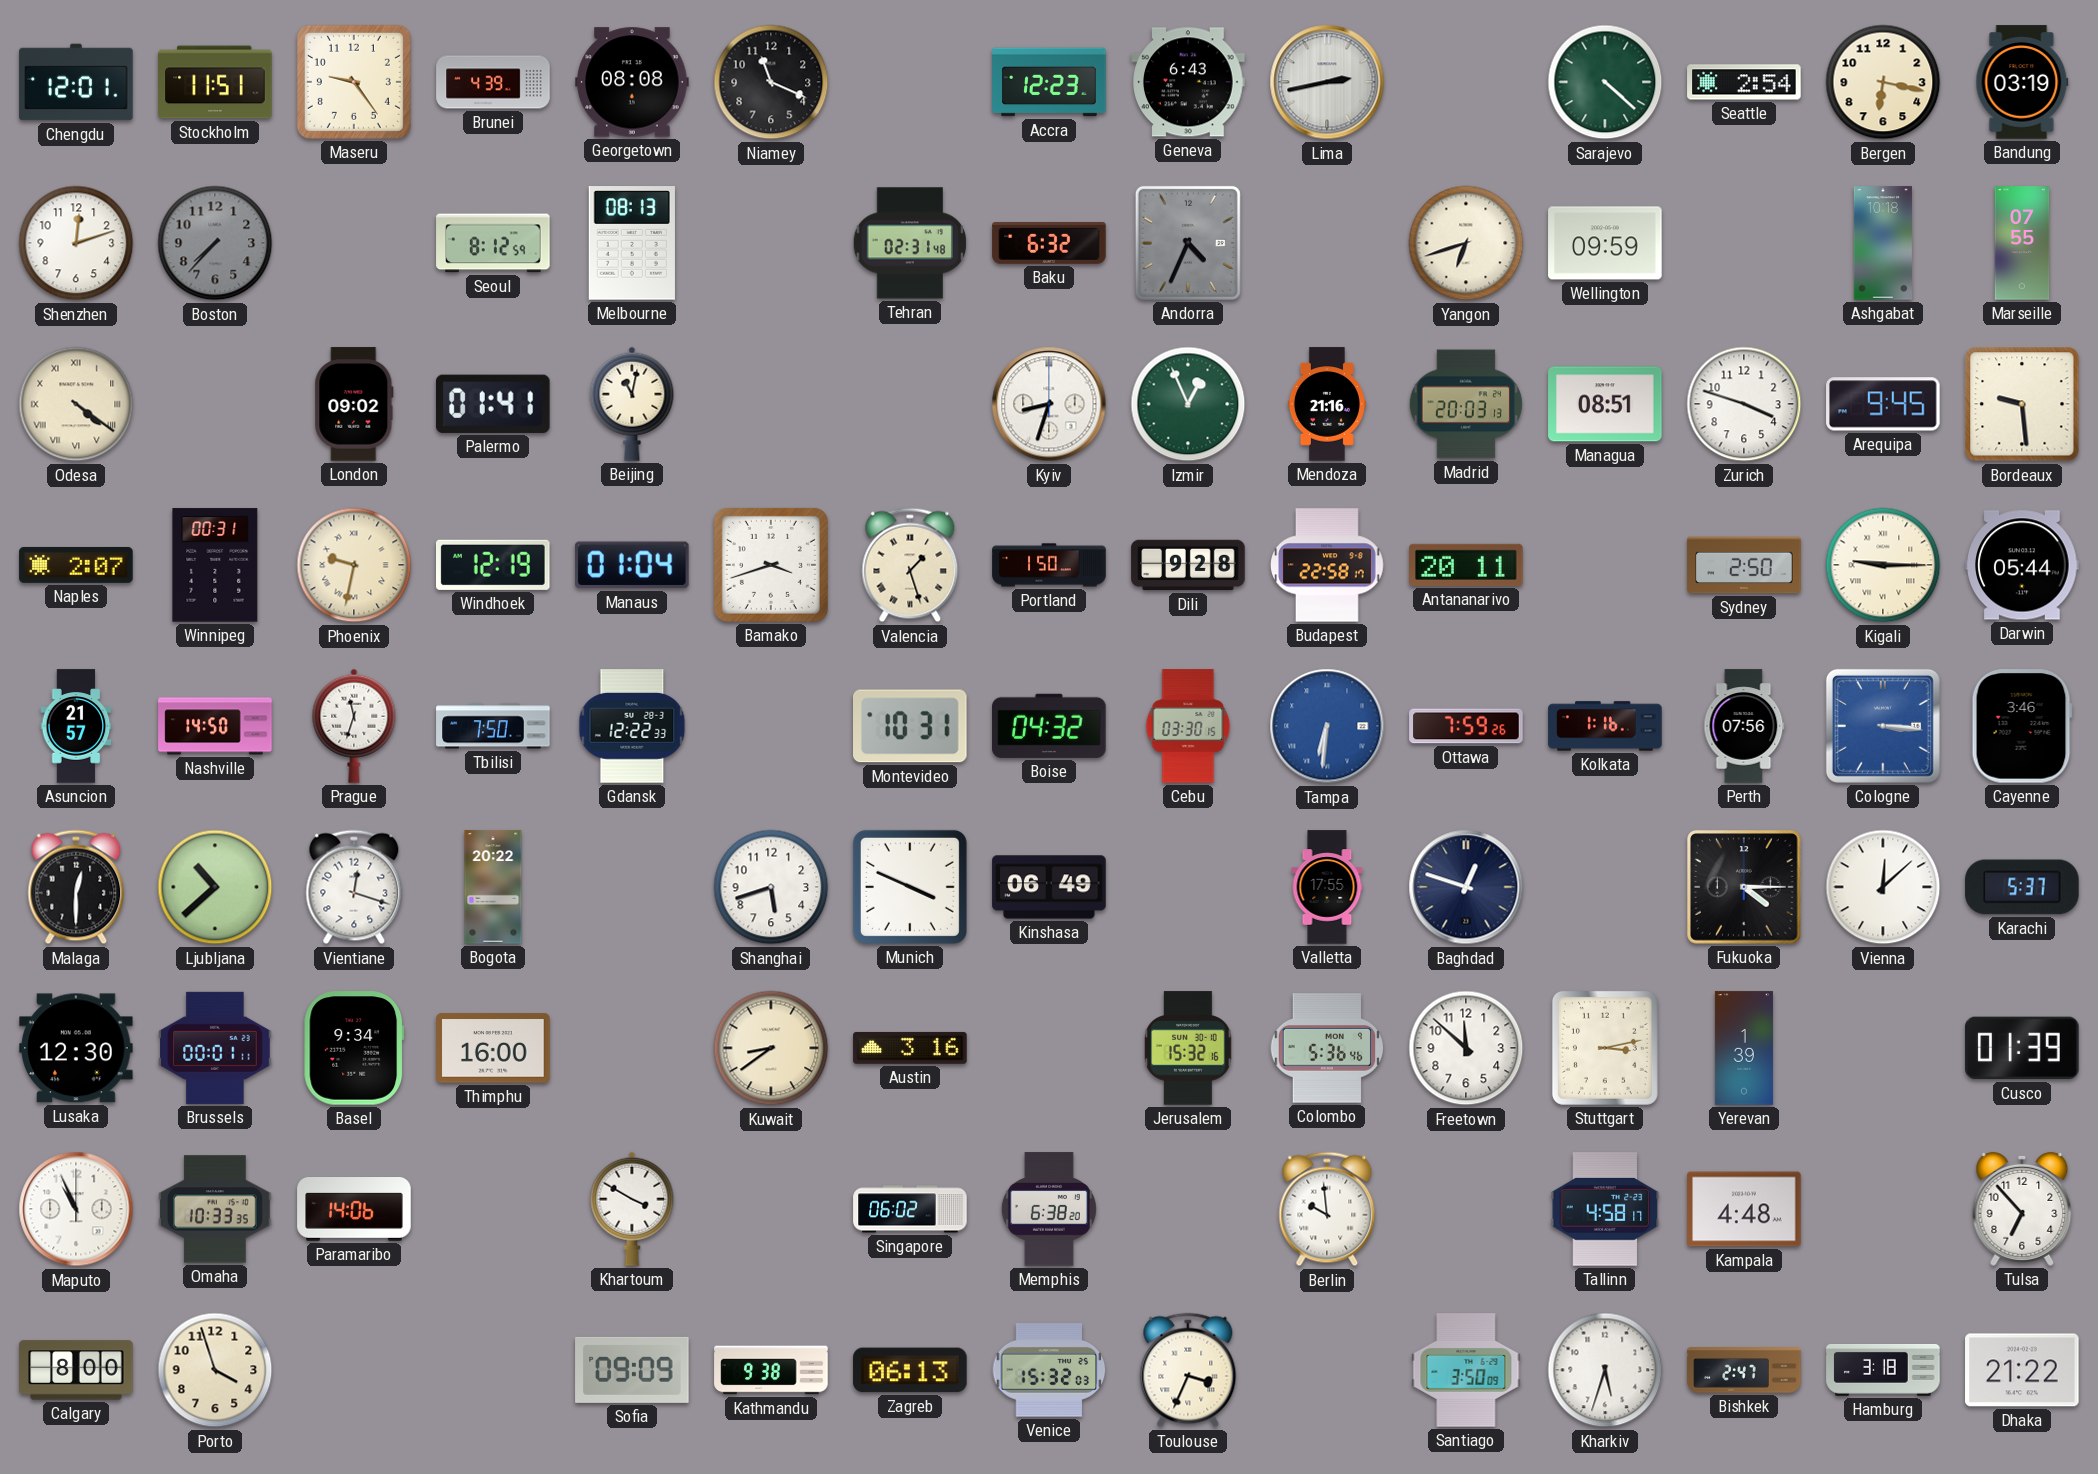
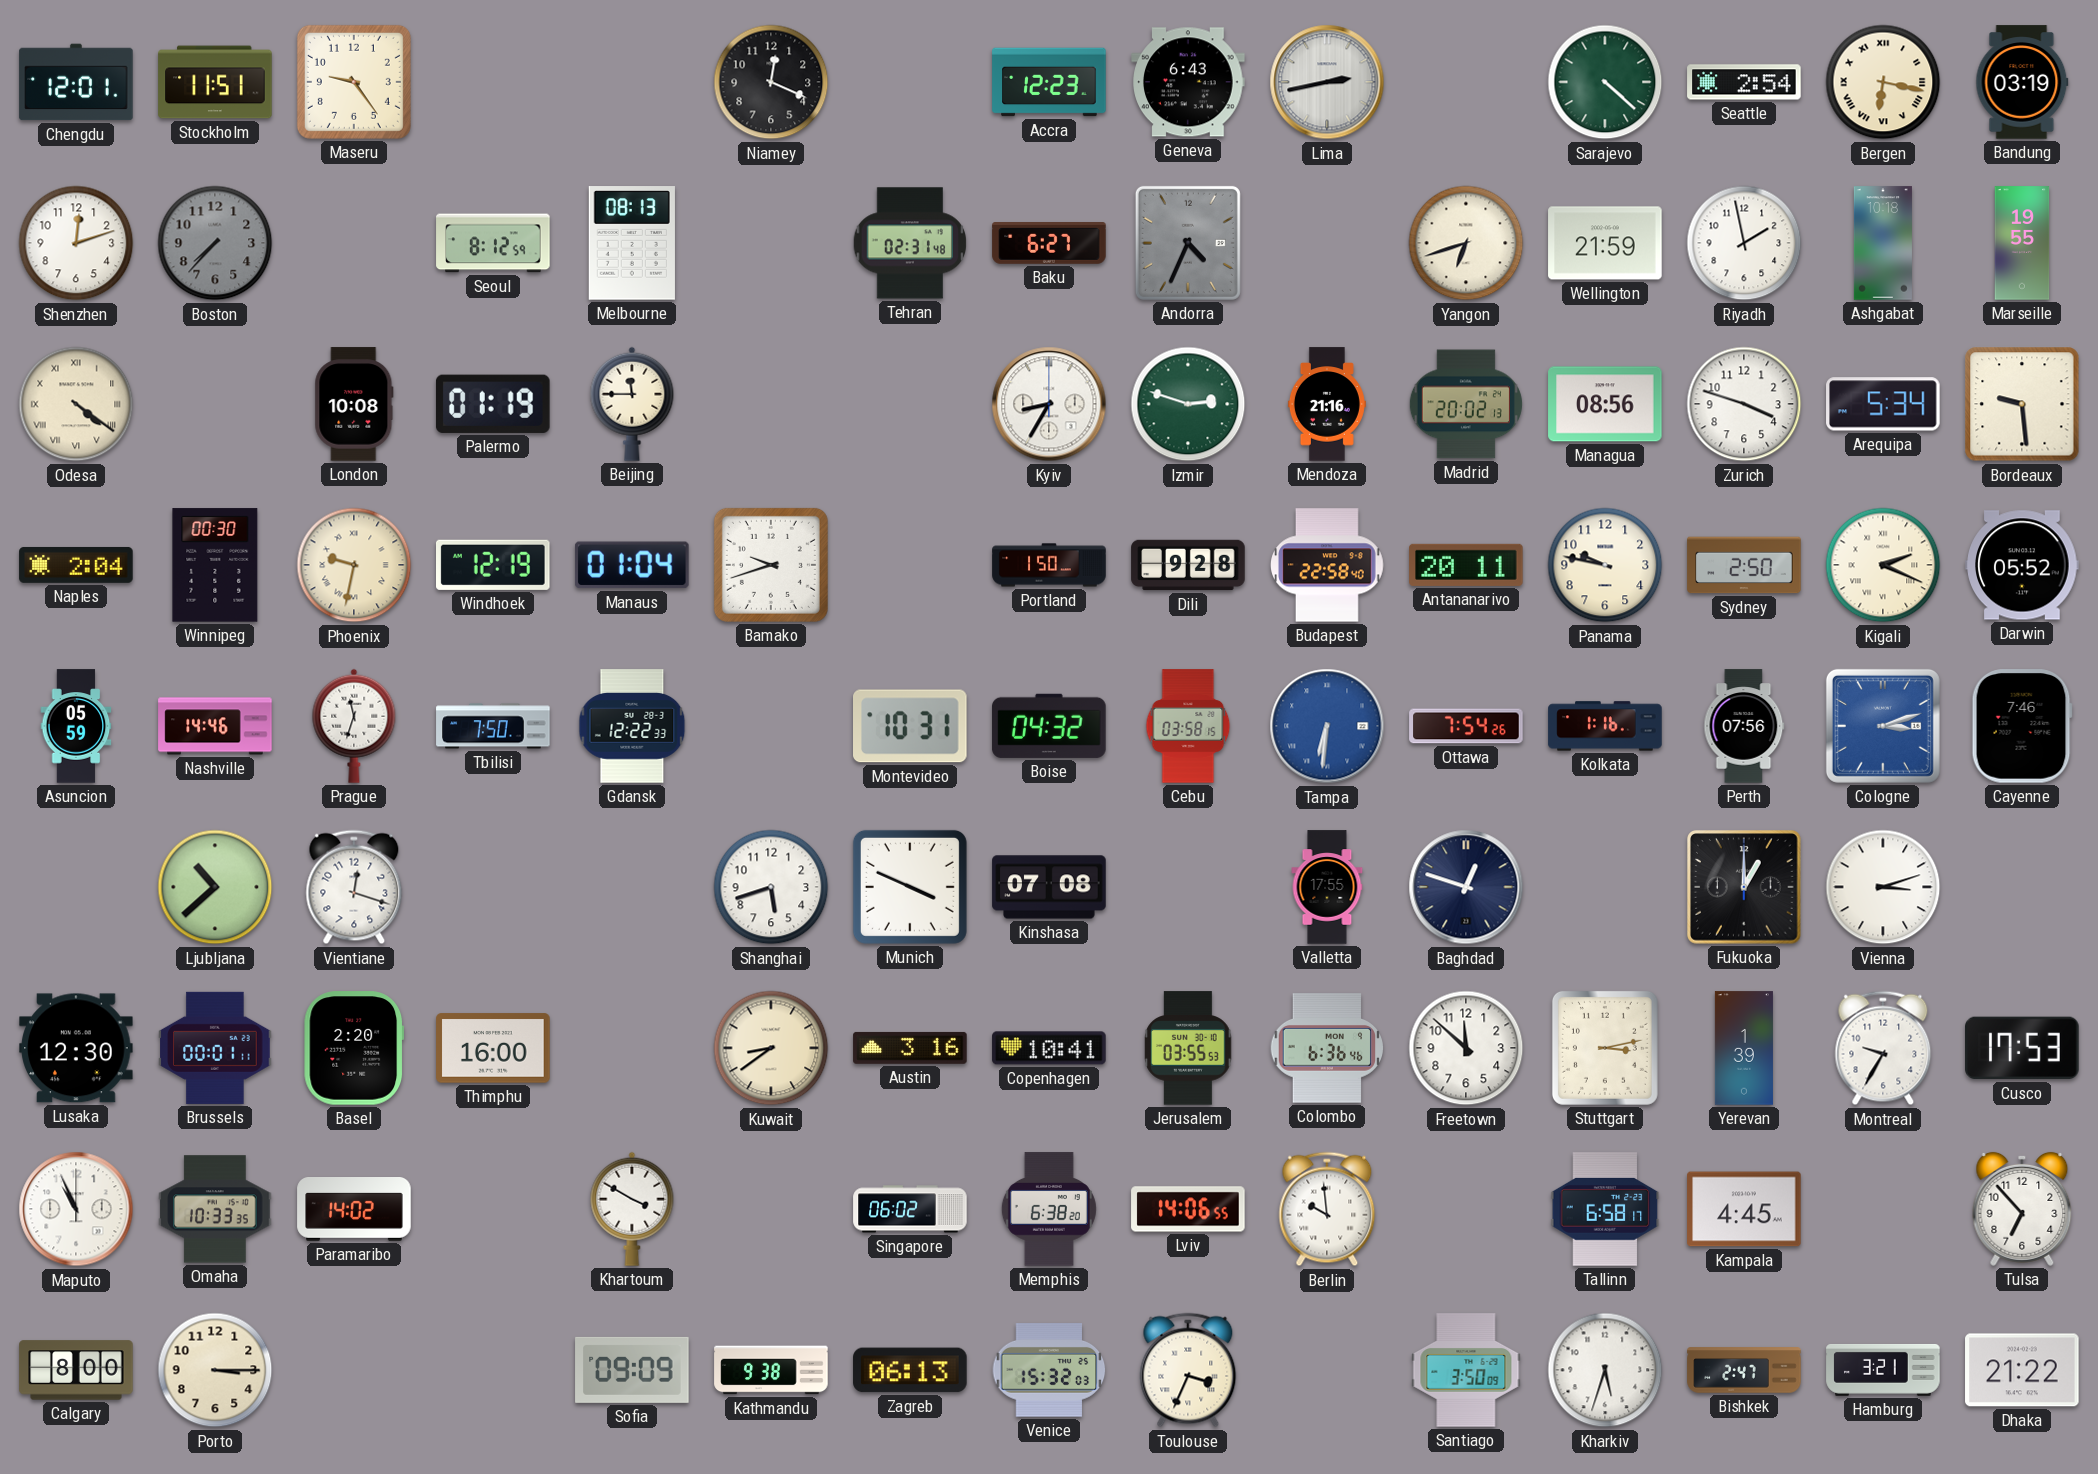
Brunei: 4:39 -> none
Georgetown: 08:08 -> none
Niamey: 11:19 -> 12:19
Bergen numerals: Arabic -> Roman
Baku: 6:32 -> 6:27
Wellington: 09:59 -> 21:59
Riyadh: none -> 1:58
Marseille: 07:55 -> 19:55
London: 09:02 -> 10:08
Palermo: 01:41 -> 01:19
Beijing: 11:02 -> 11:45
Kyiv: 8:33 -> 8:35
Izmir: 12:56 -> 2:48
Madrid: 20:03 -> 20:02
Managua: 08:51 -> 08:56
Arequipa: 9:45 -> 5:34
Naples: 2:07 -> 2:04
Winnipeg: 00:31 -> 00:30
Bamako: 3:42 -> 9:42
Valencia: 1:27 -> none
Budapest: 22:58:17 -> 22:58:40
Panama: none -> 9:47
Kigali: 9:15 -> 2:19
Darwin: 05:44 -> 05:52
Asuncion: 21:57 -> 05:59
Nashville: 14:50 -> 14:46
Cebu: 03:30 -> 03:58
Ottawa: 7:59 -> 7:54
Cologne: 3:16 -> 3:12
Cayenne: 3:46 -> 7:46
Malaga: 12:30 -> none
Bogota: 20:22 -> none
Kinshasa: 06:49 -> 07:08
Fukuoka: 4:15 -> 1:00
Vienna: 12:08 -> 3:12
Karachi: 5:37 -> none
Basel: 9:34 -> 2:20
Copenhagen: none -> 10:41
Jerusalem: 15:32 -> 03:55
Colombo: 5:36 -> 6:36
Montreal: none -> 9:35
Cusco: 01:39 -> 17:53
Paramaribo: 14:06 -> 14:02
Lviv: none -> 14:06
Tallinn: 4:58 -> 6:58
Kampala: 4:48 -> 4:45
Porto: 3:57 -> 3:15
Hamburg: 3:18 -> 3:21
